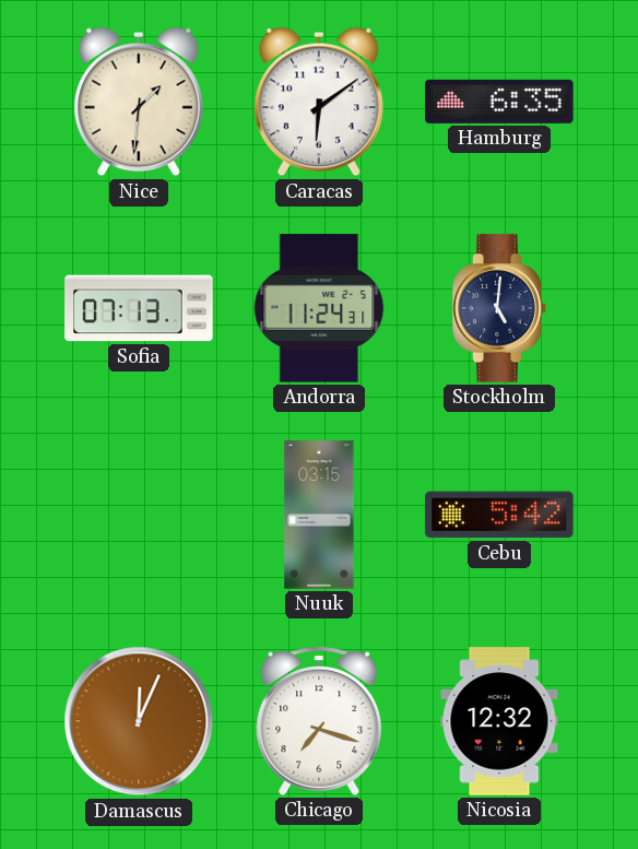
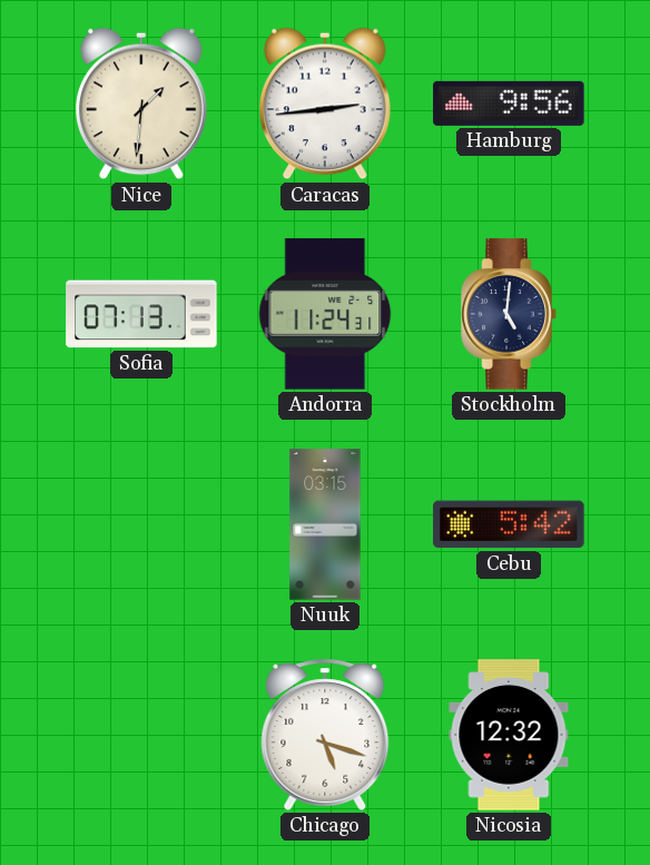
Caracas: 6:09 -> 2:44
Hamburg: 6:35 -> 9:56
Damascus: 12:04 -> none
Chicago: 7:18 -> 5:18
